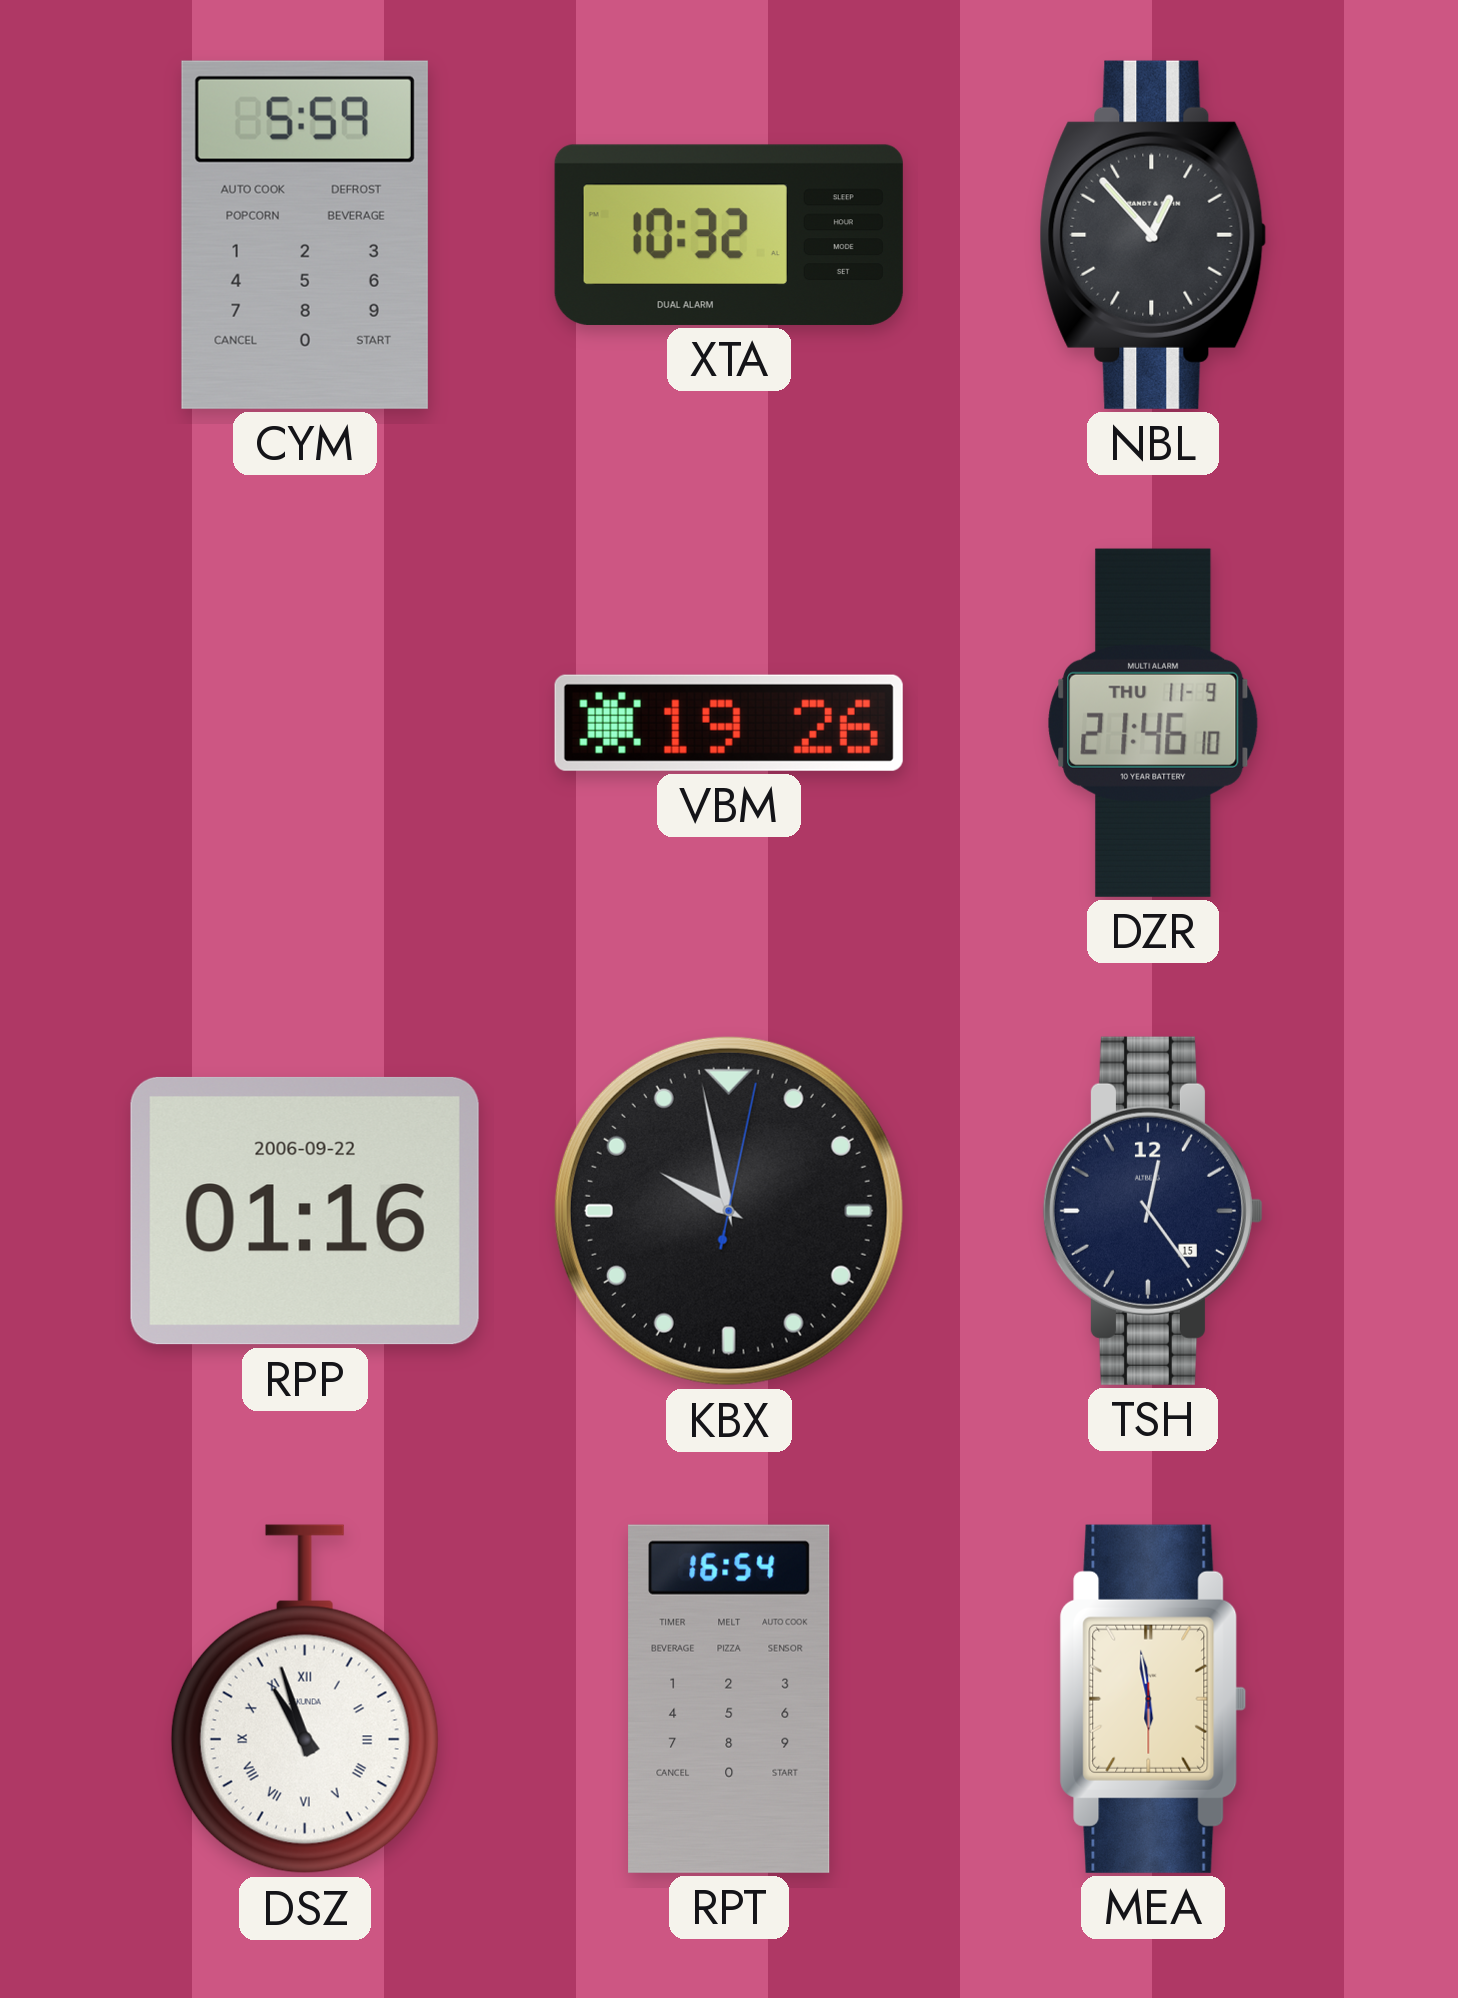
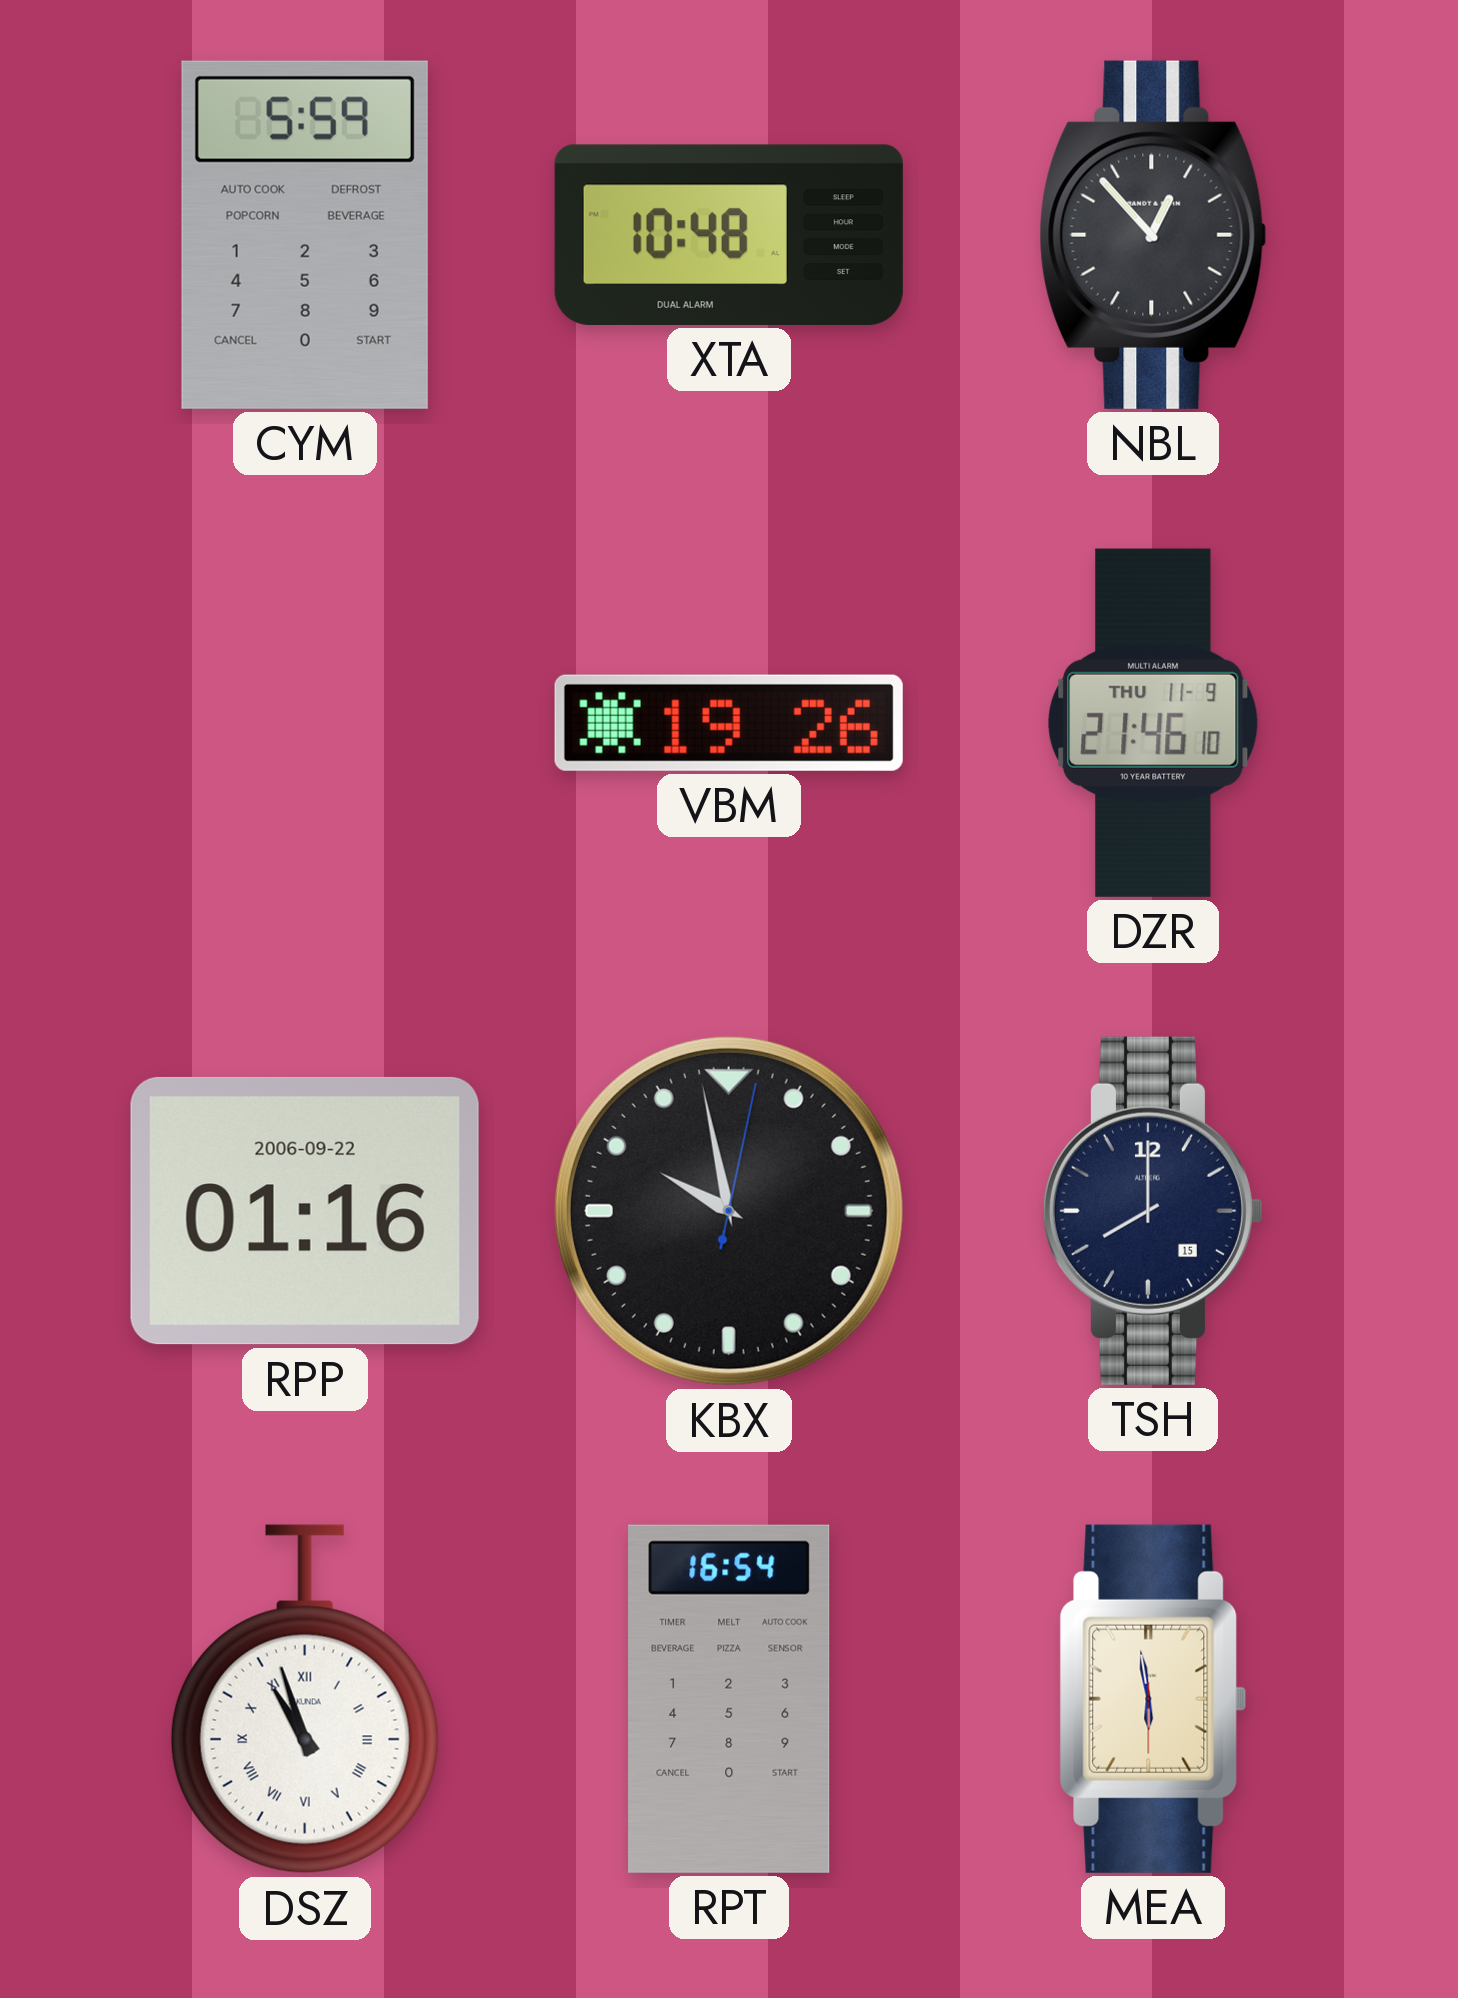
XTA: 10:32 -> 10:48
TSH: 12:24 -> 8:00
